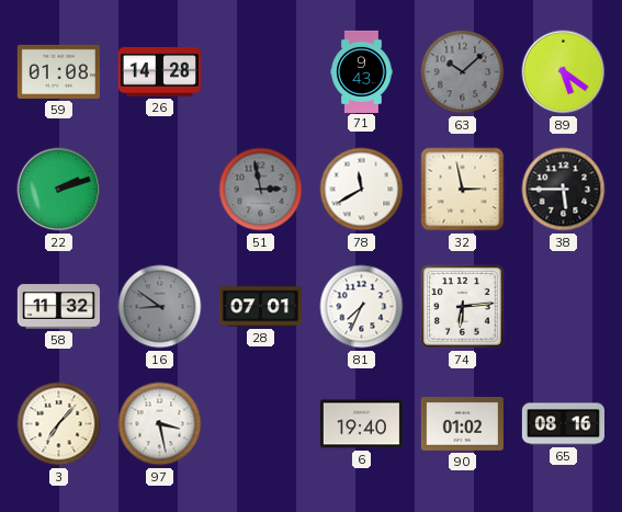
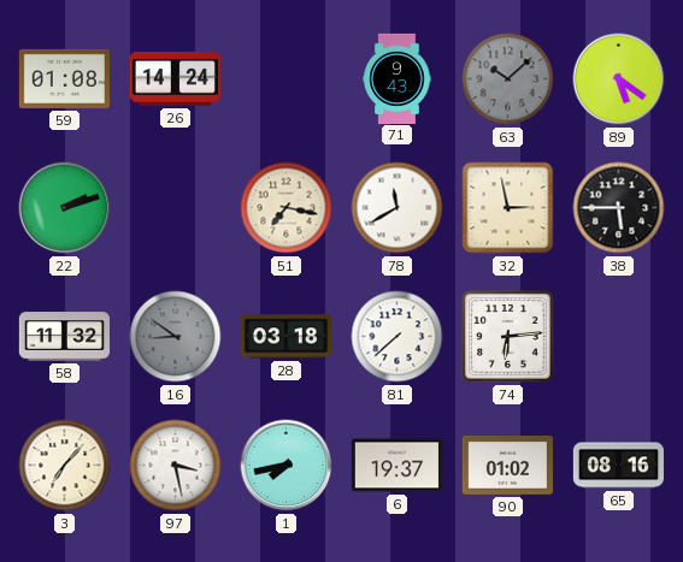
26: 14:28 -> 14:24
51: 2:58 -> 7:17
51 dial: grey -> cream
28: 07:01 -> 03:18
81: 7:34 -> 7:38
1: none -> 7:43
6: 19:40 -> 19:37
